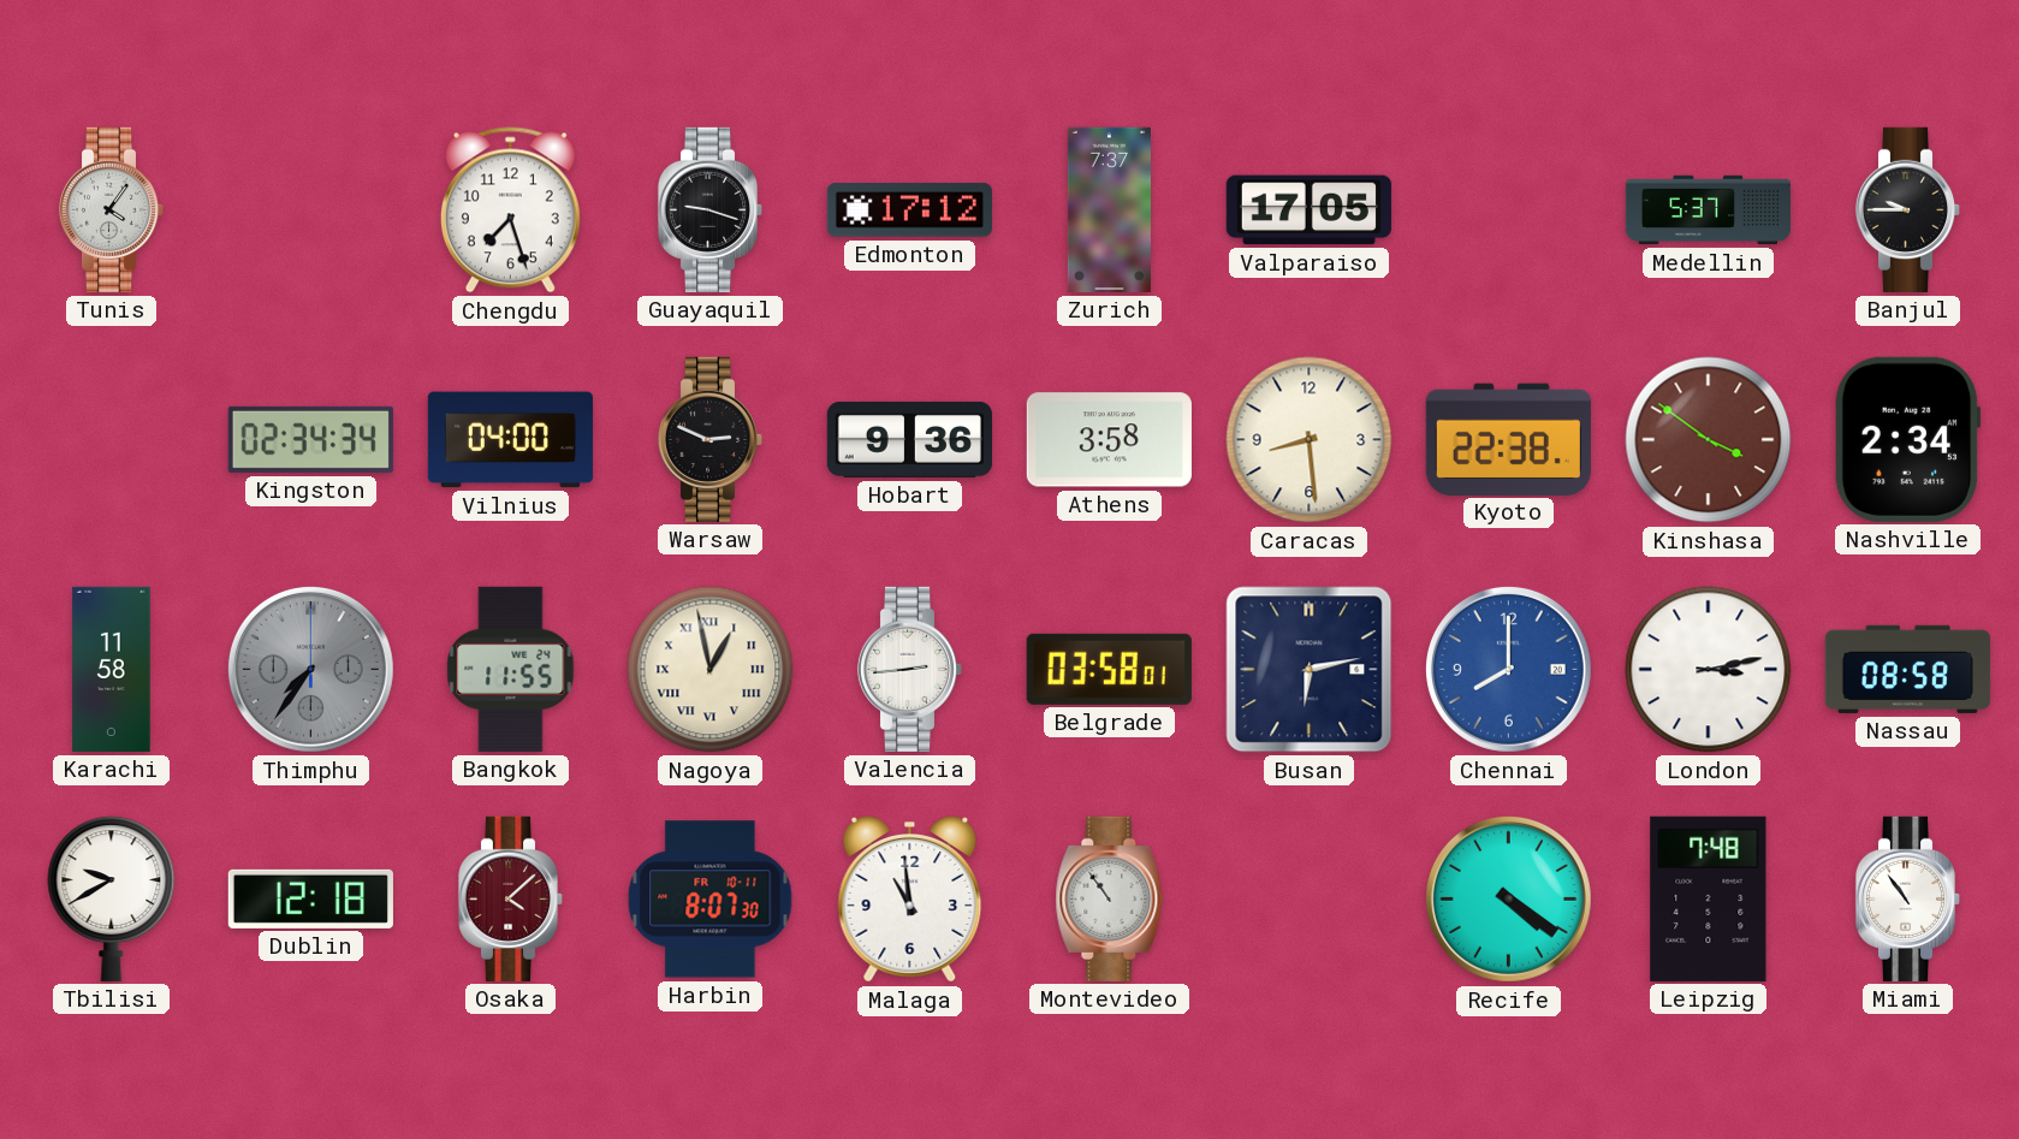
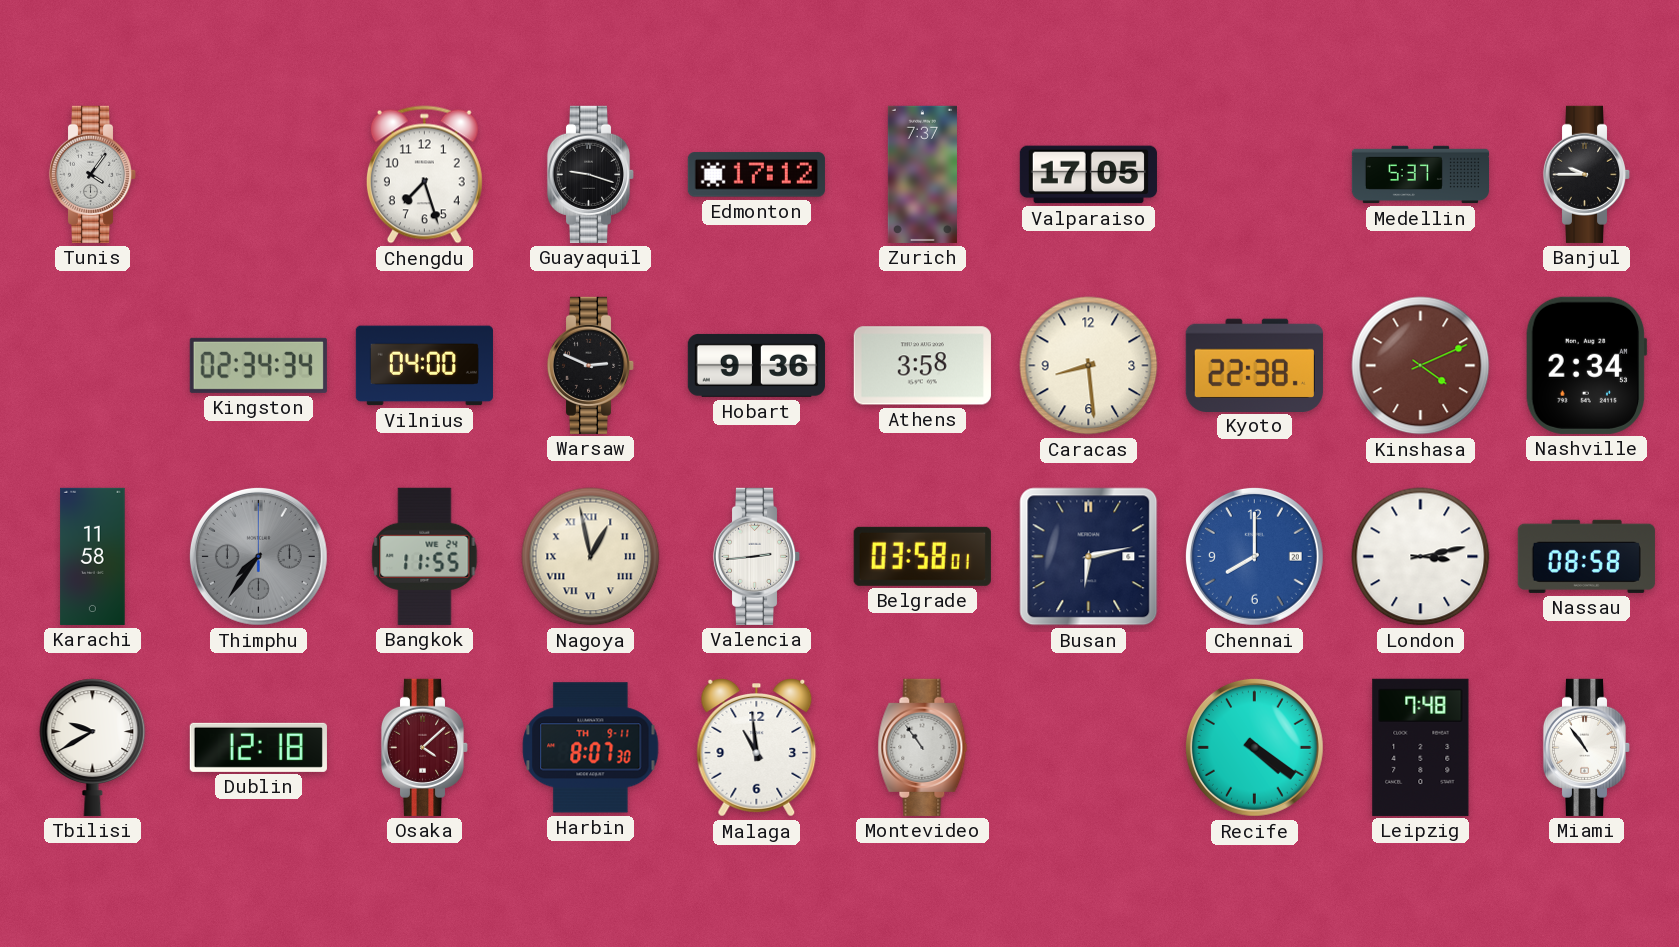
Kinshasa: 3:51 -> 4:11
Harbin date: FR 10-11 -> TH 9-11
